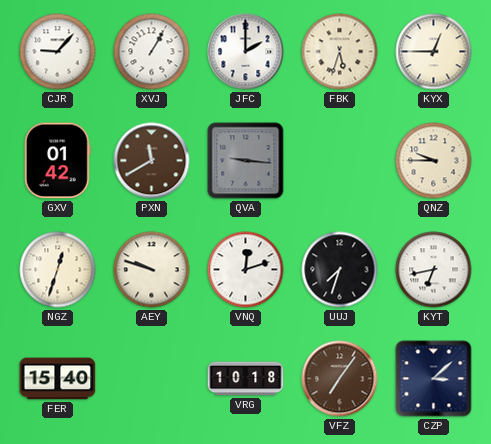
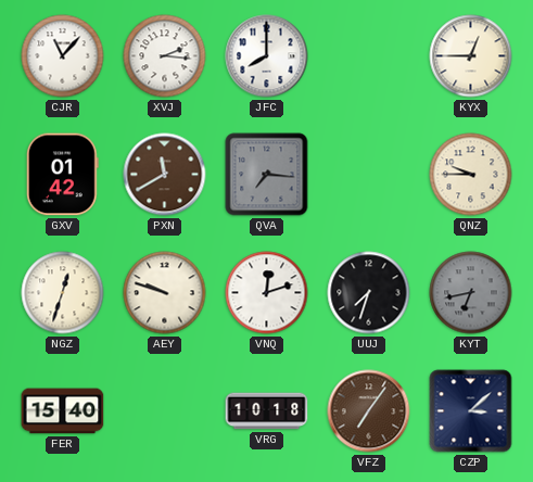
CJR: 9:07 -> 11:07
XVJ: 1:05 -> 2:16
JFC: 2:00 -> 8:00
FBK: 5:33 -> none
QVA: 9:16 -> 7:16
KYT dial: white -> grey
